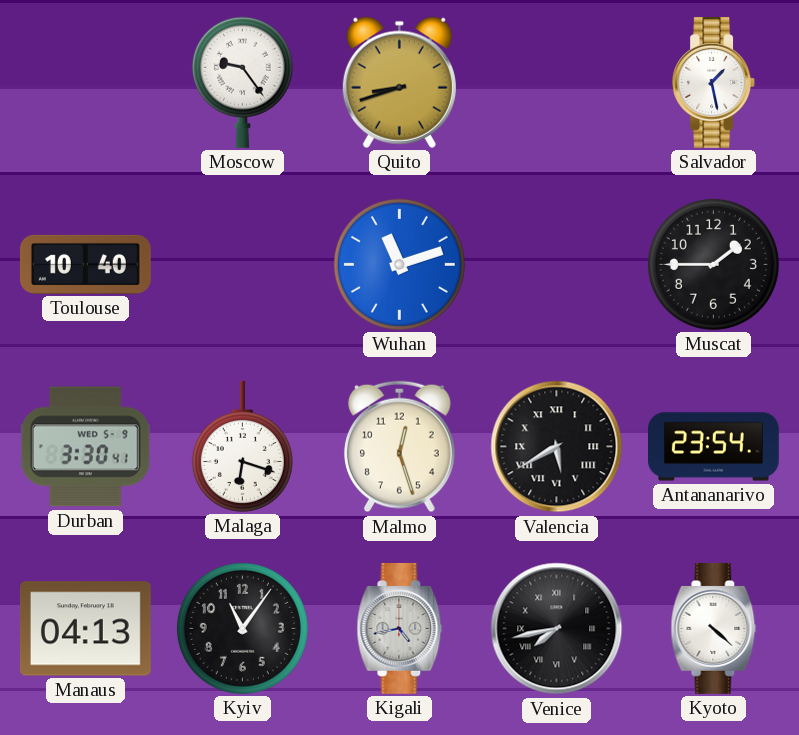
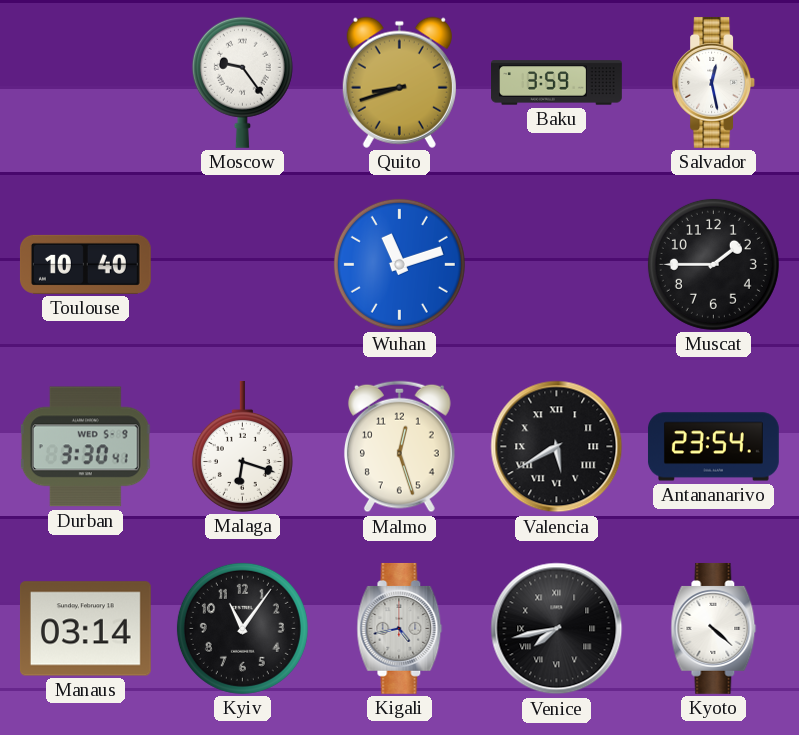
Baku: none -> 3:59
Salvador: 1:28 -> 12:28
Manaus: 04:13 -> 03:14
